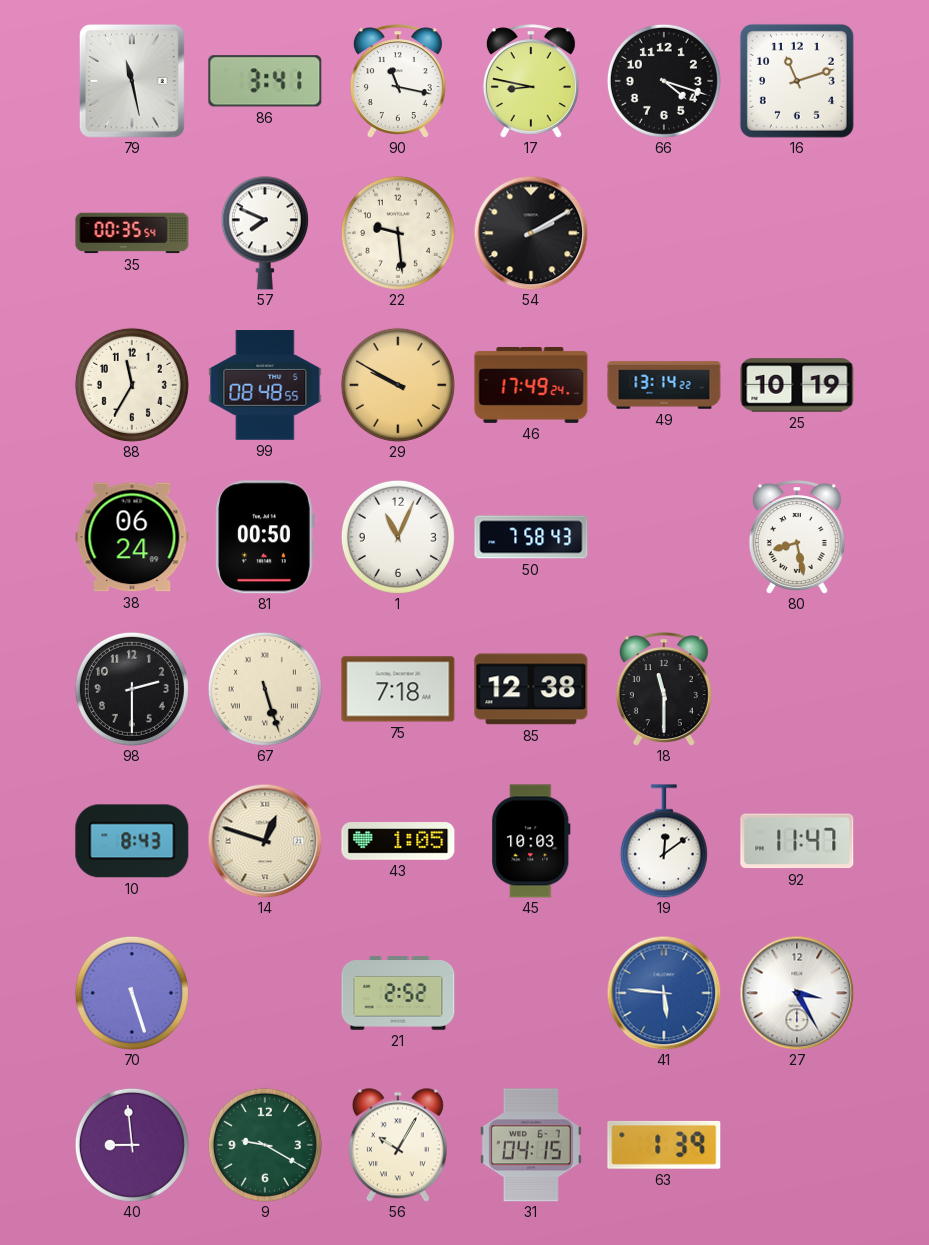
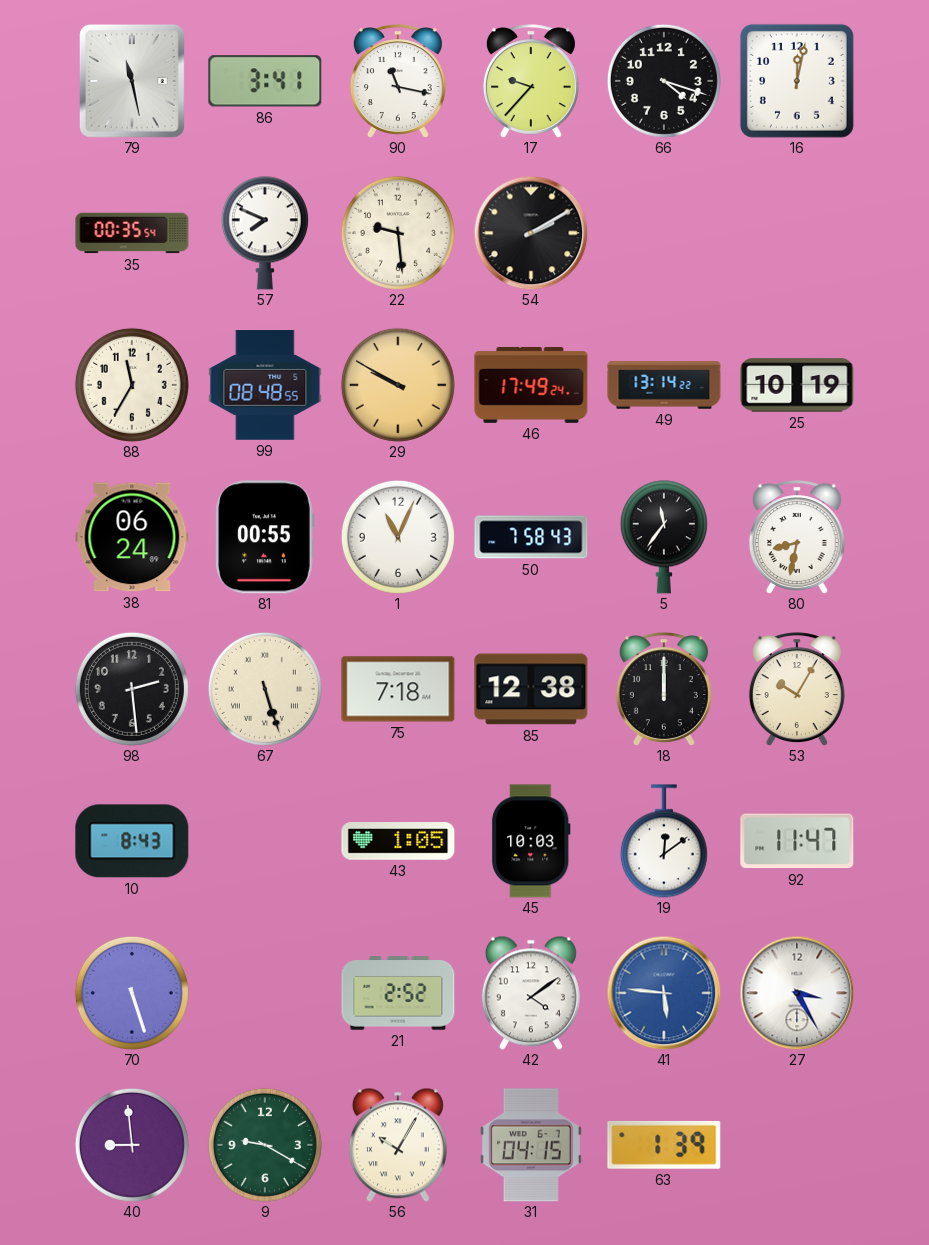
17: 8:47 -> 9:37
16: 11:12 -> 12:02
81: 00:50 -> 00:55
5: none -> 11:36
80: 8:28 -> 8:32
98: 2:30 -> 2:29
18: 11:30 -> 12:00
53: none -> 10:05
14: 12:48 -> none
42: none -> 4:09
